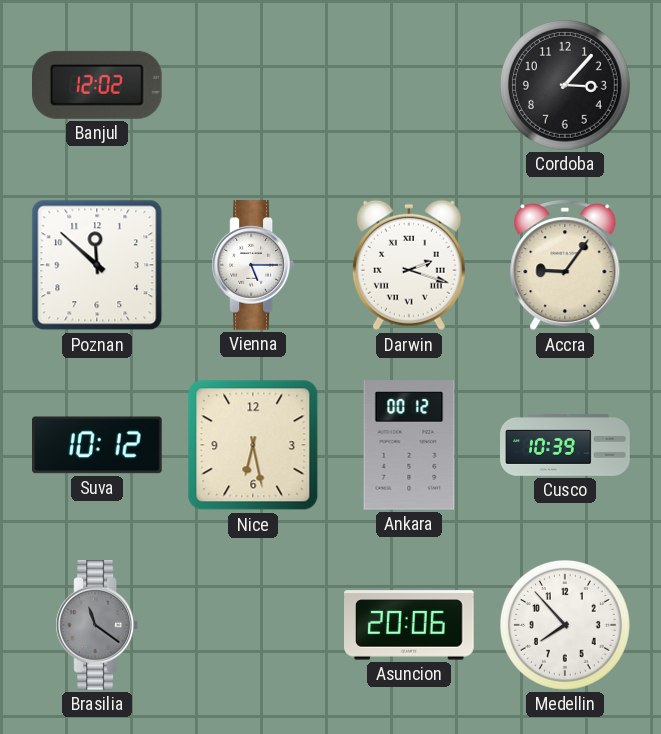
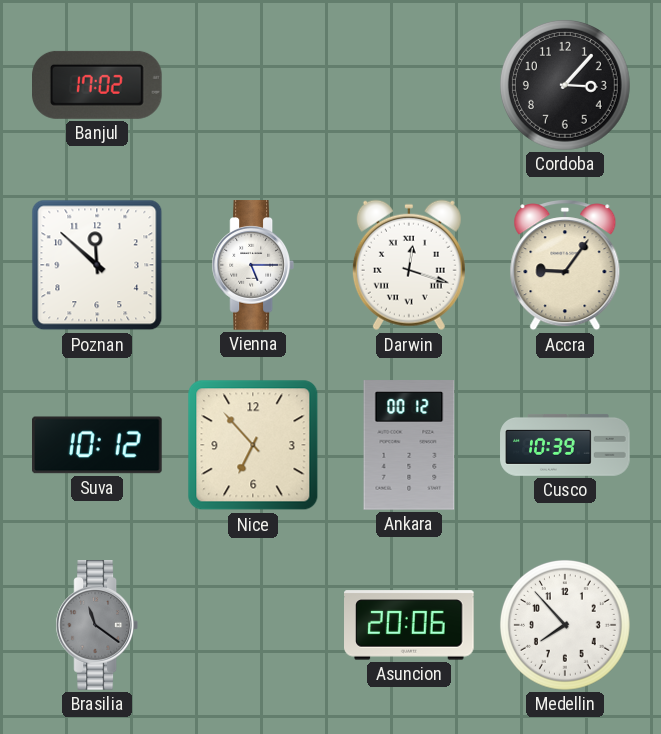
Banjul: 12:02 -> 17:02
Darwin: 2:18 -> 12:18
Nice: 6:28 -> 6:53
